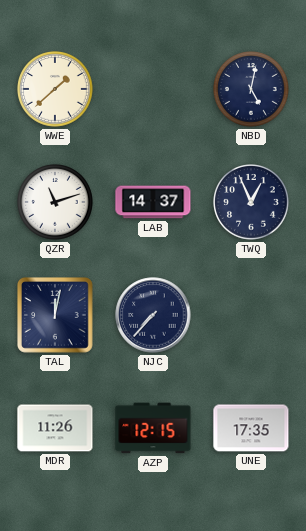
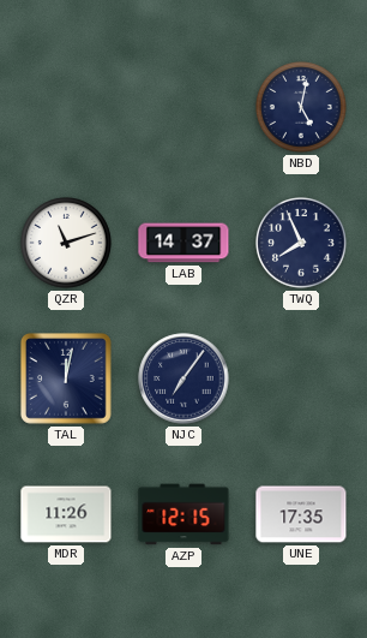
WWE: 1:38 -> none
TWQ: 12:56 -> 7:56
NJC: 7:37 -> 7:06
